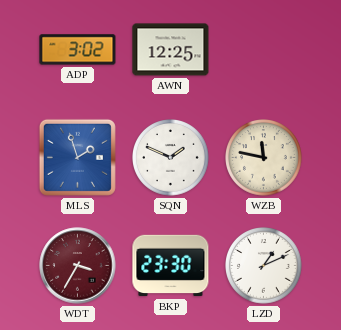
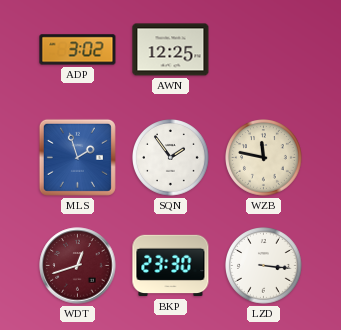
SQN: 1:49 -> 1:54
WDT: 3:35 -> 12:42
LZD: 1:11 -> 3:16
